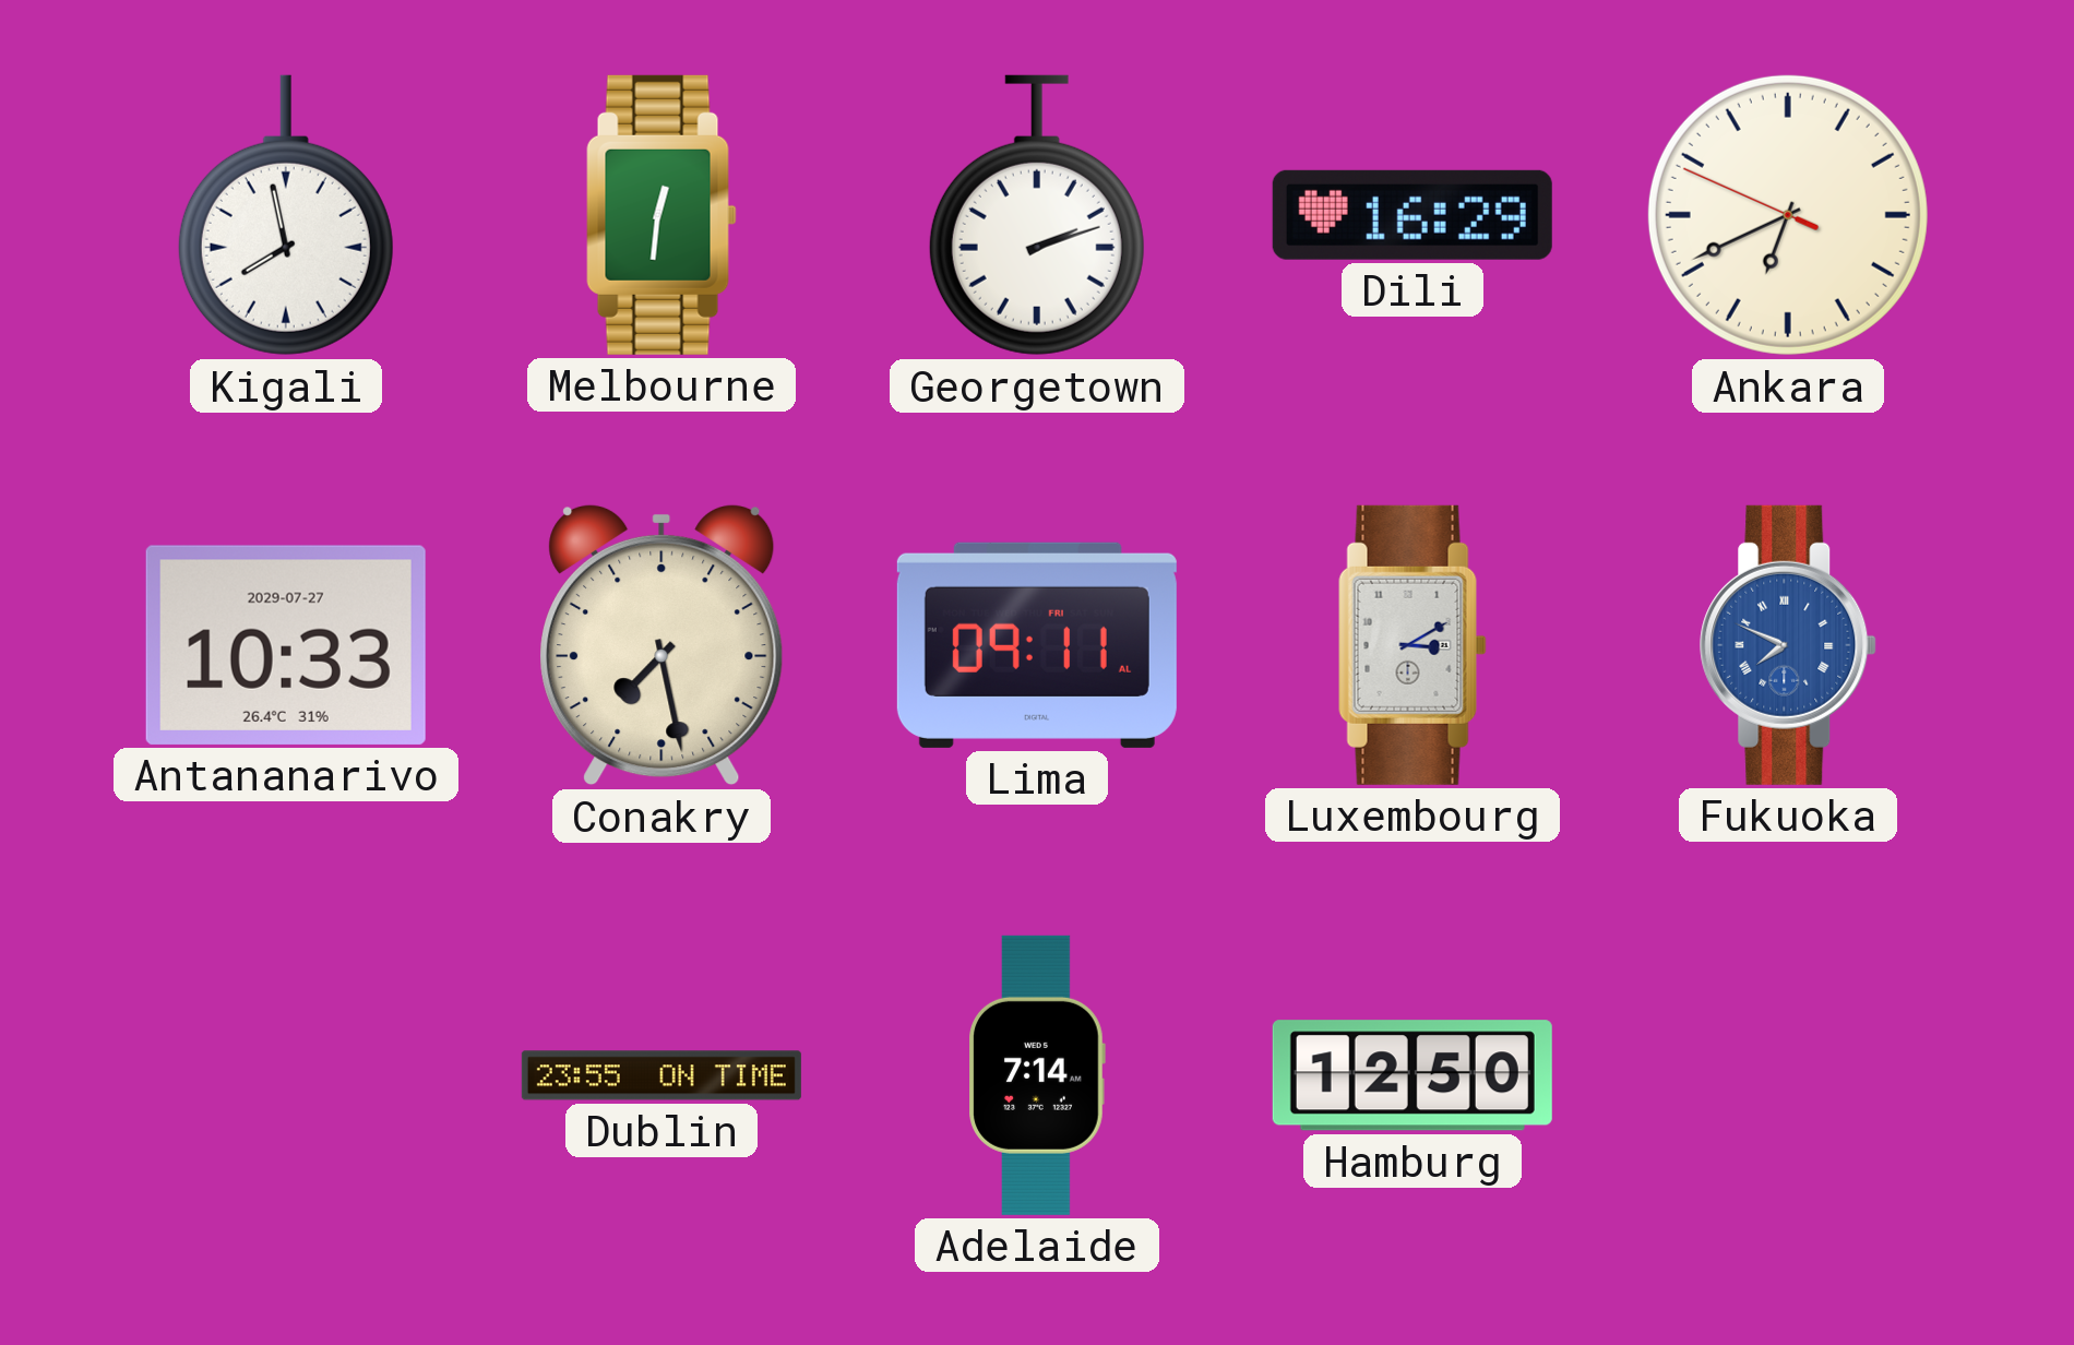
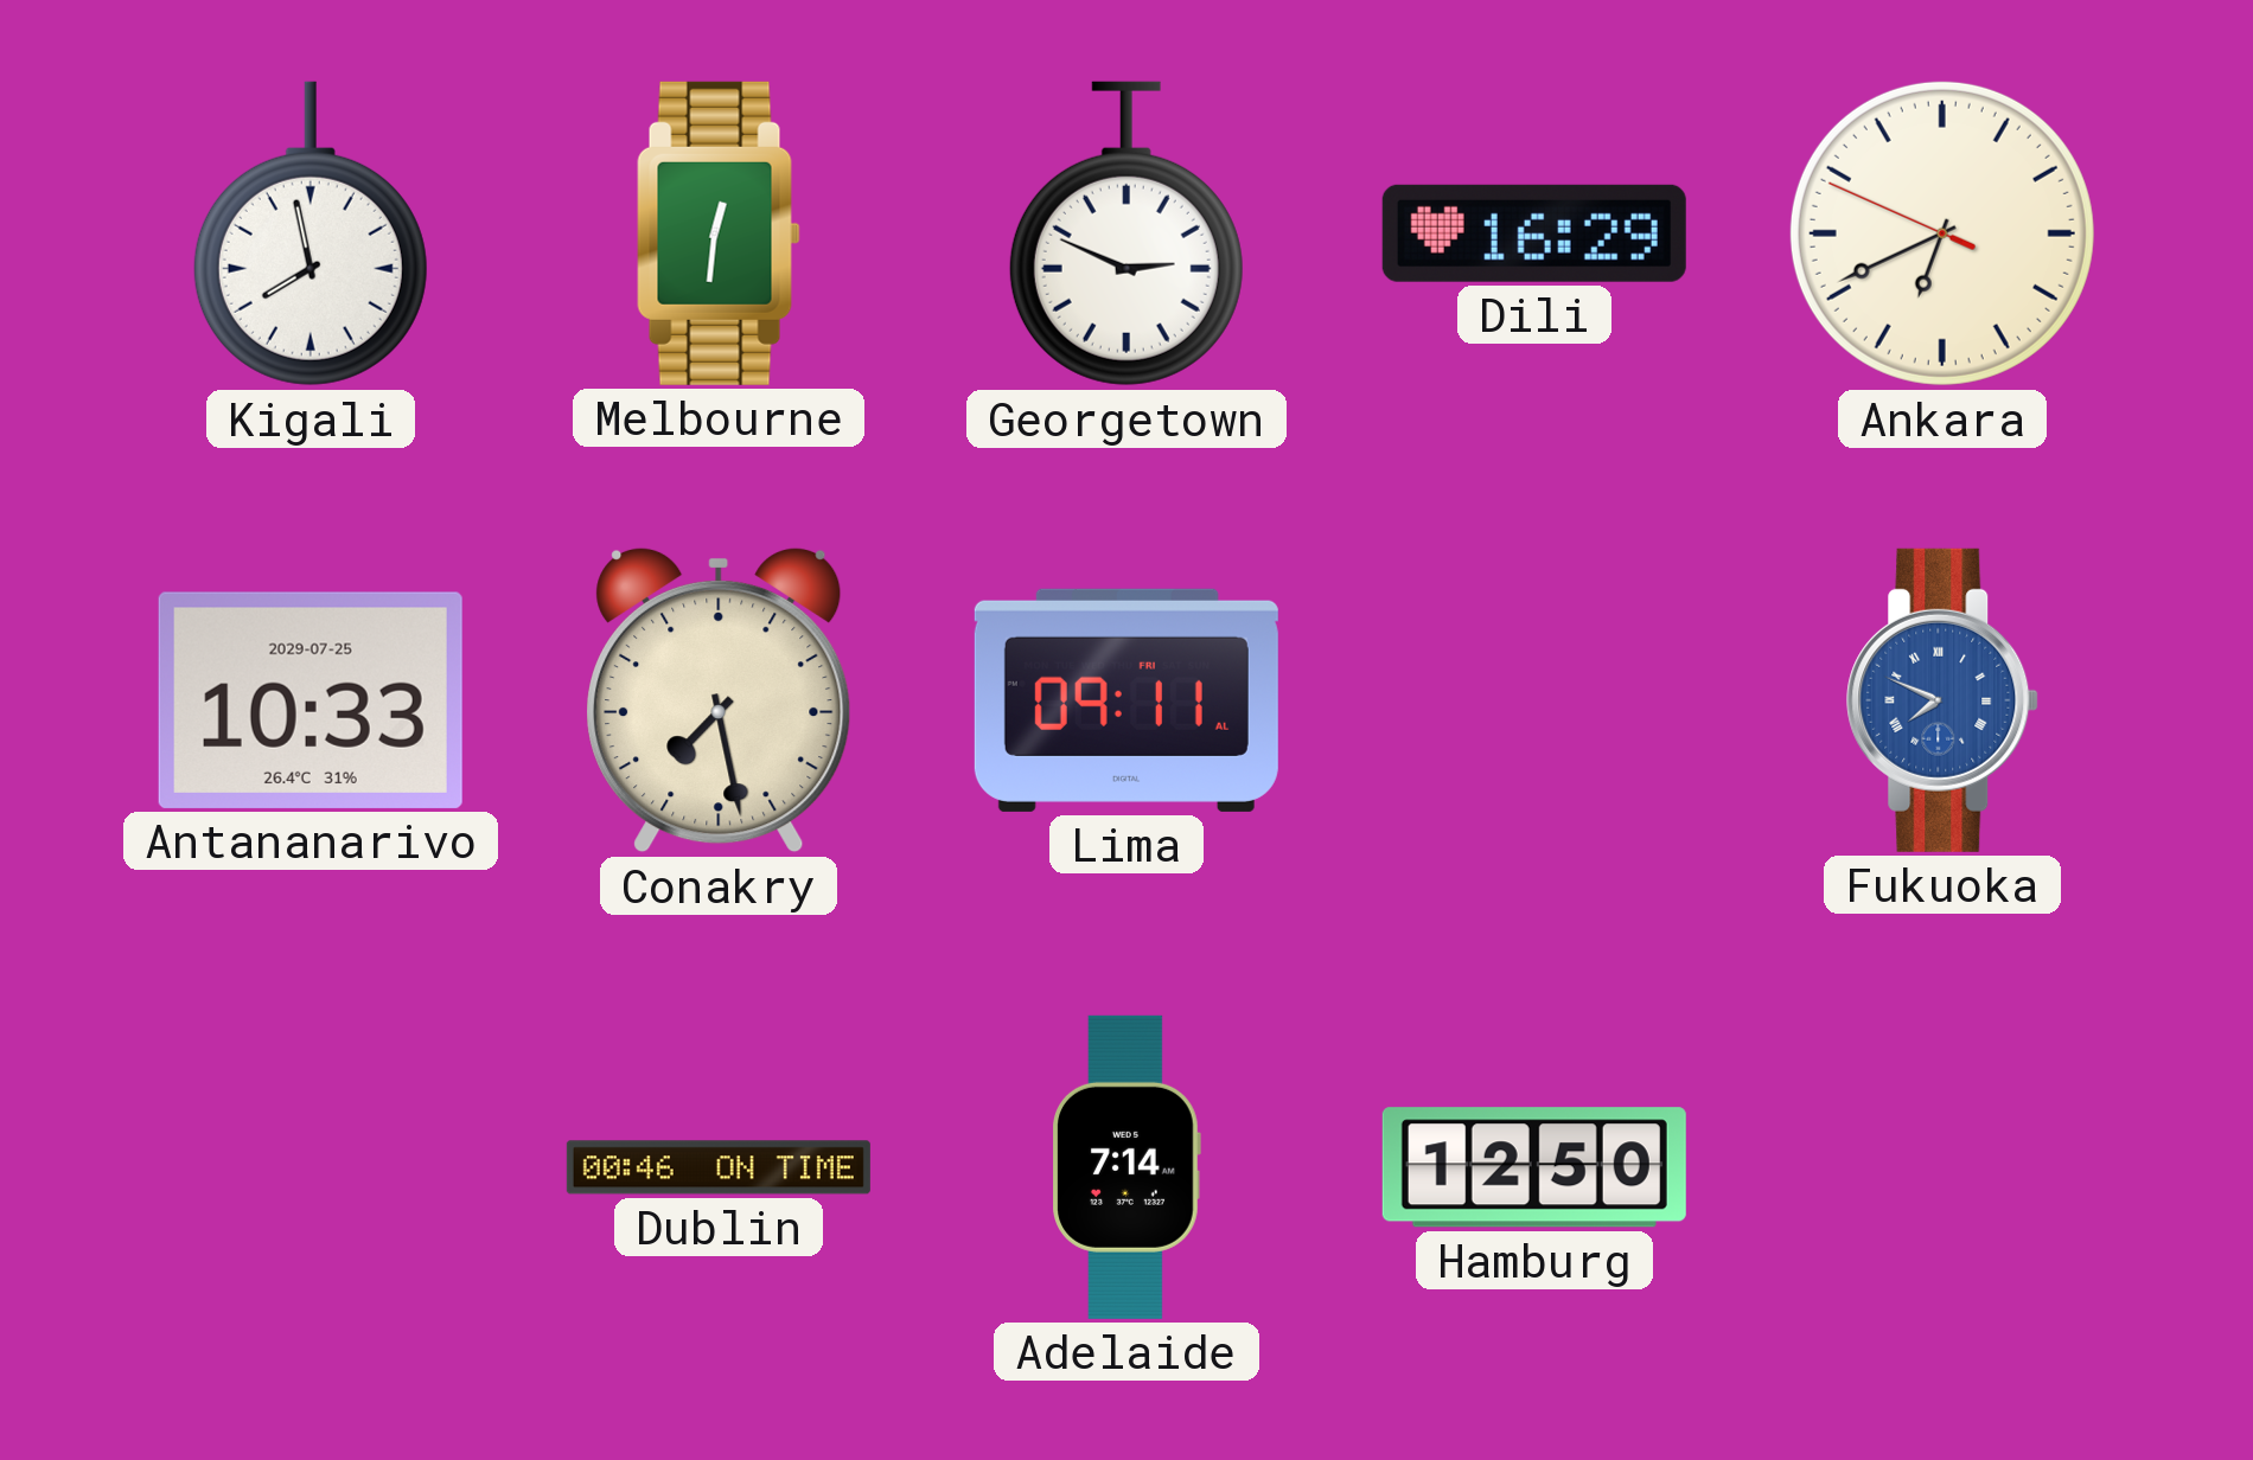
Georgetown: 2:12 -> 2:49
Antananarivo date: 2029-07-27 -> 2029-07-25
Luxembourg: 3:10 -> none
Dublin: 23:55 -> 00:46
